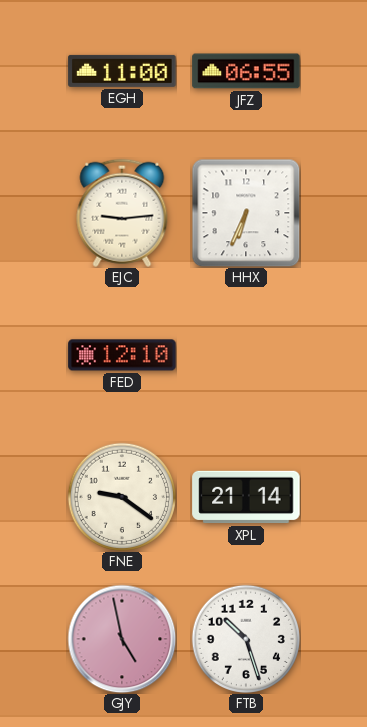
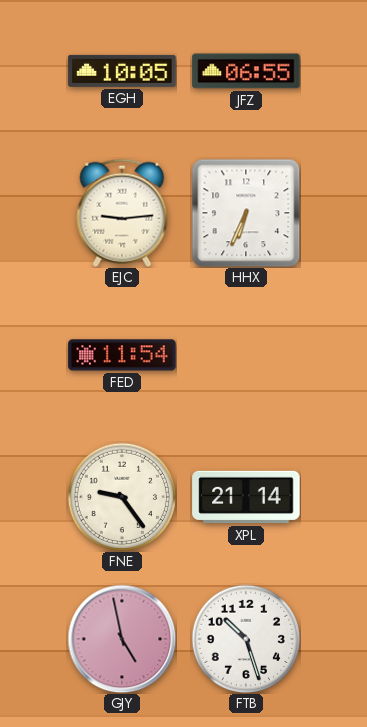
EGH: 11:00 -> 10:05
FED: 12:10 -> 11:54
FNE: 9:21 -> 9:24
